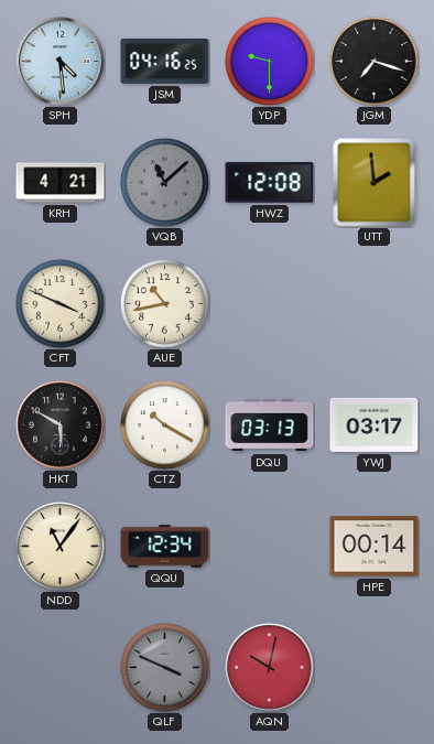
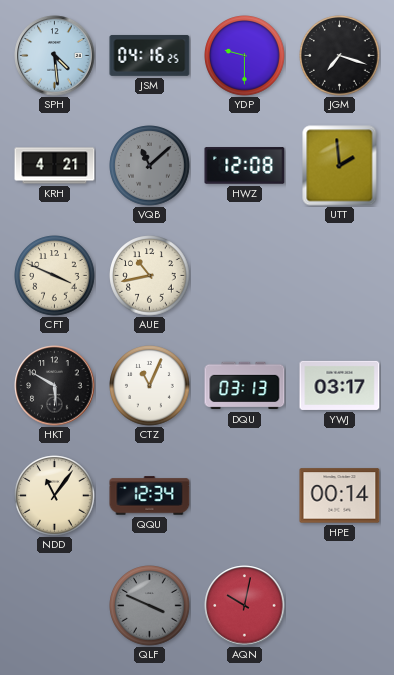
CTZ: 10:20 -> 11:04
